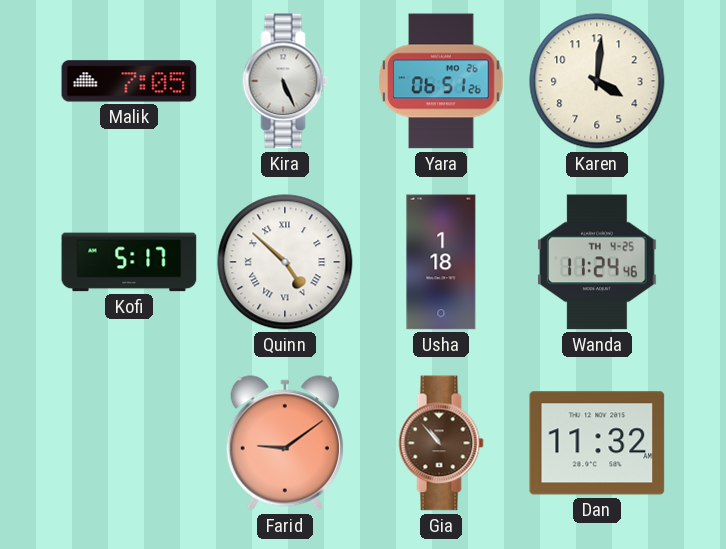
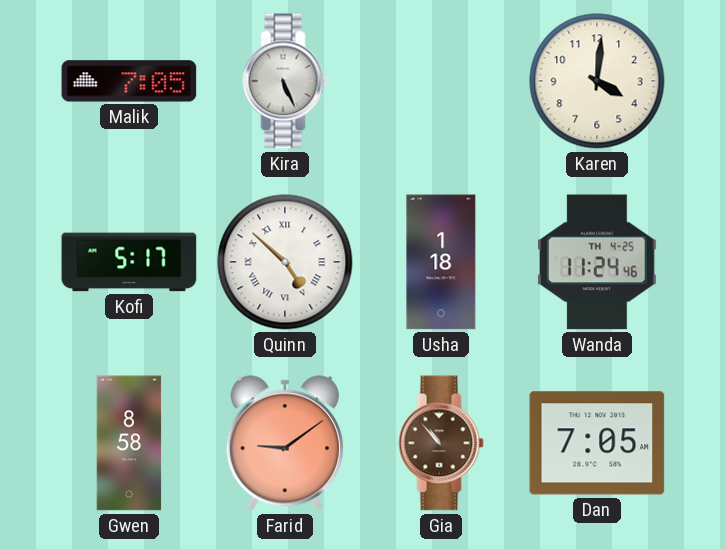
Yara: 06:51 -> none
Gwen: none -> 8:58
Dan: 11:32 -> 7:05
